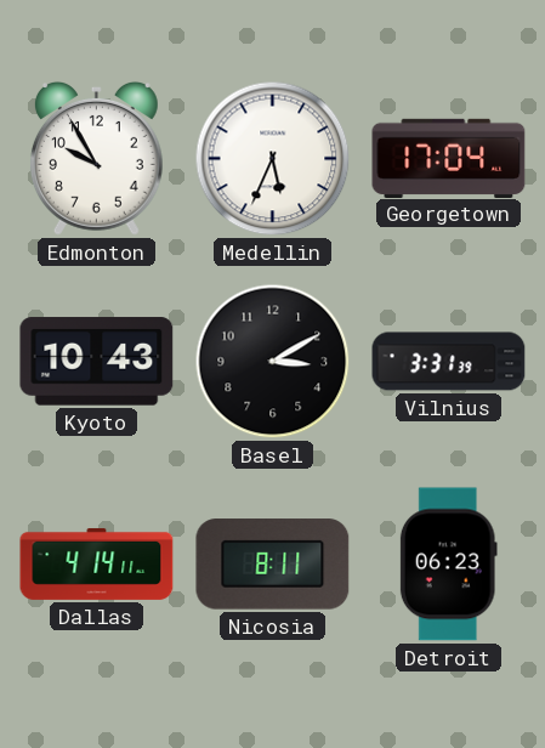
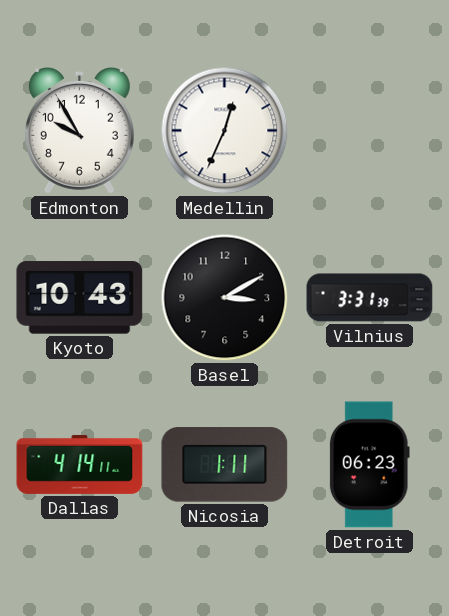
Medellin: 5:34 -> 12:34
Georgetown: 17:04 -> none
Nicosia: 8:11 -> 1:11
